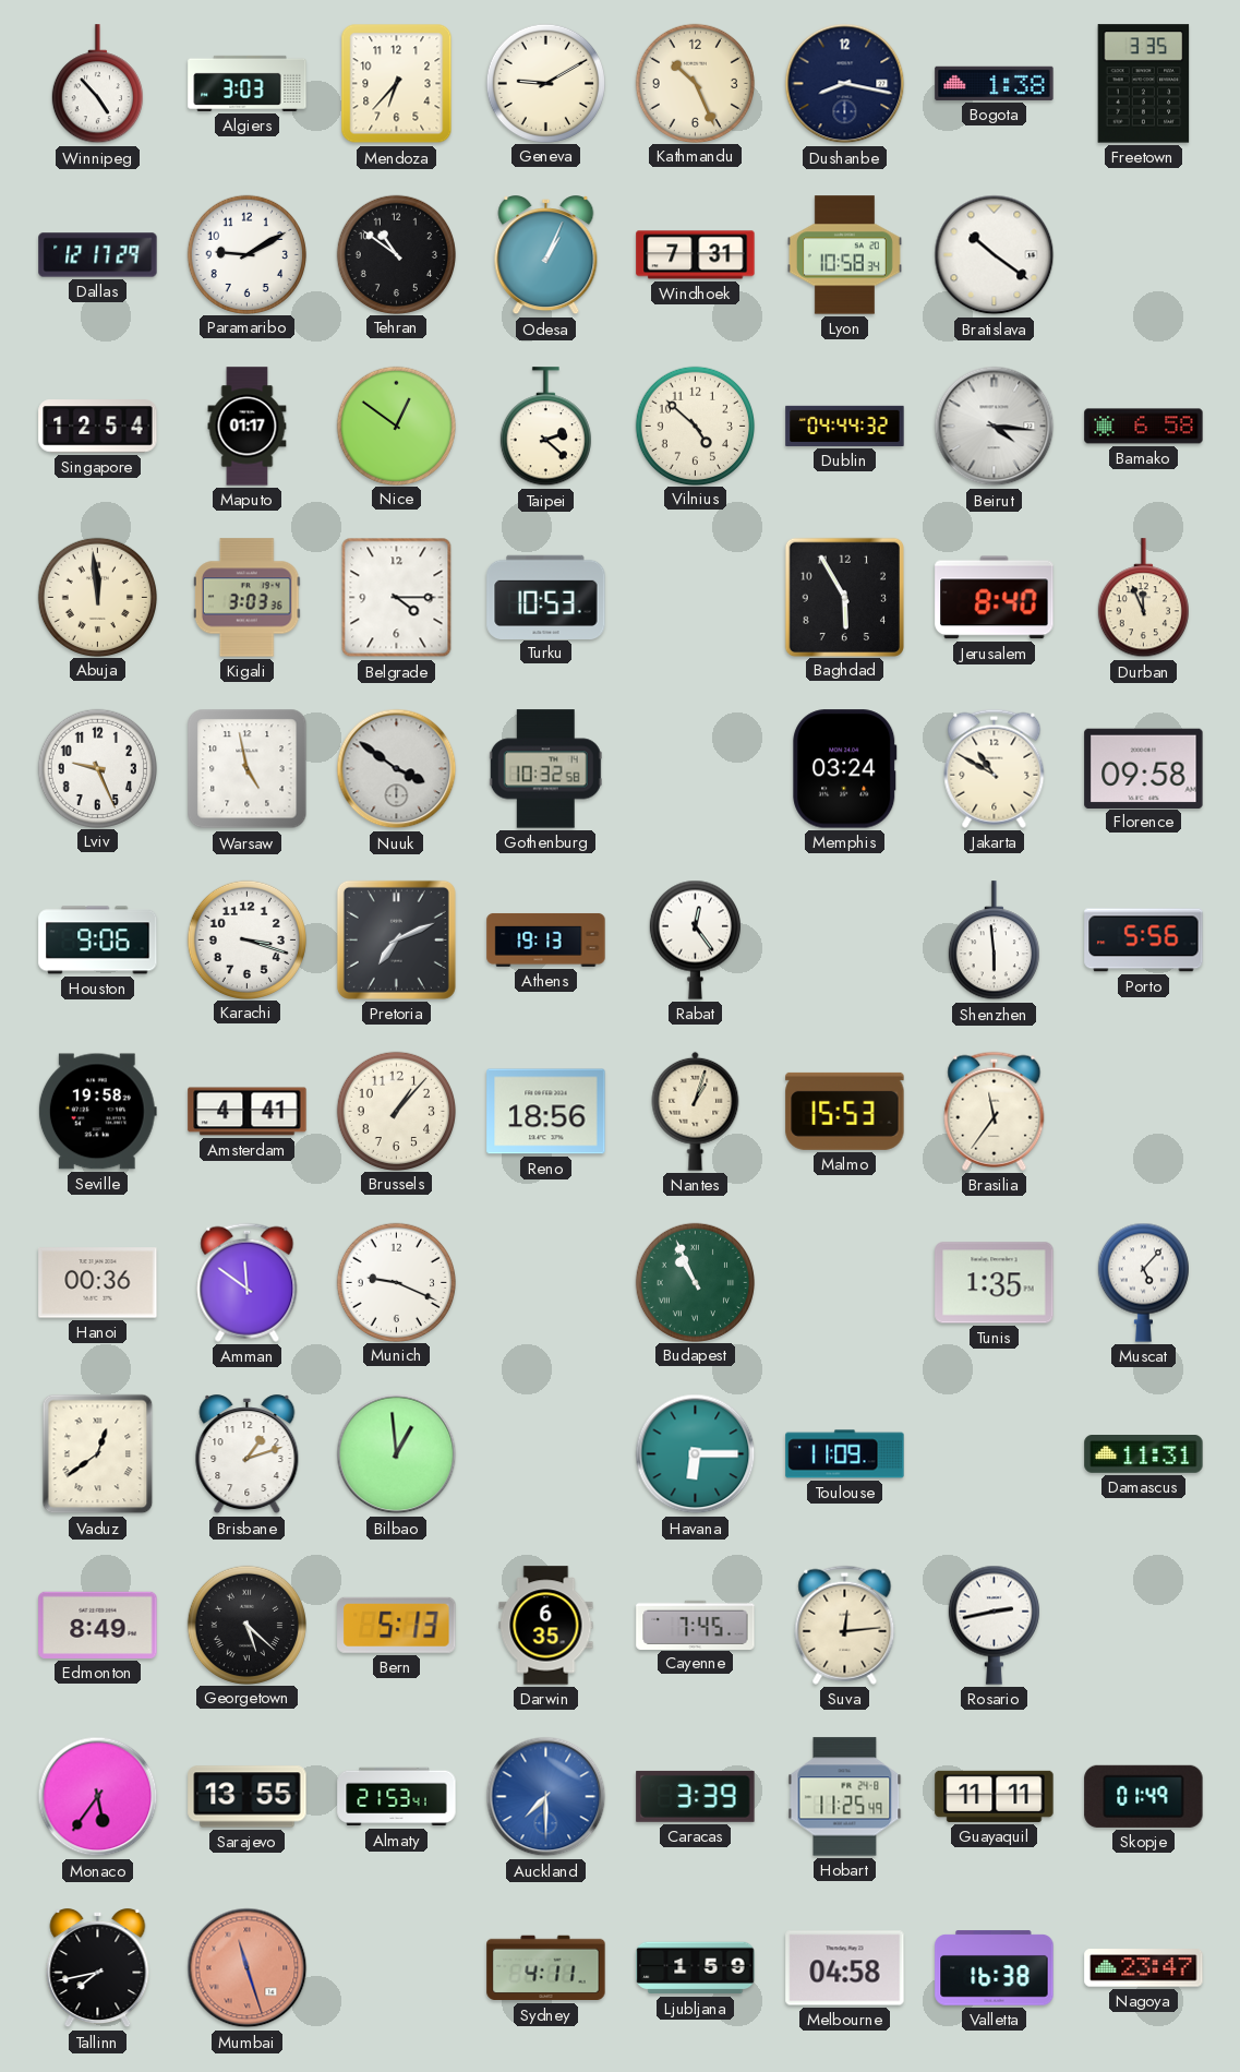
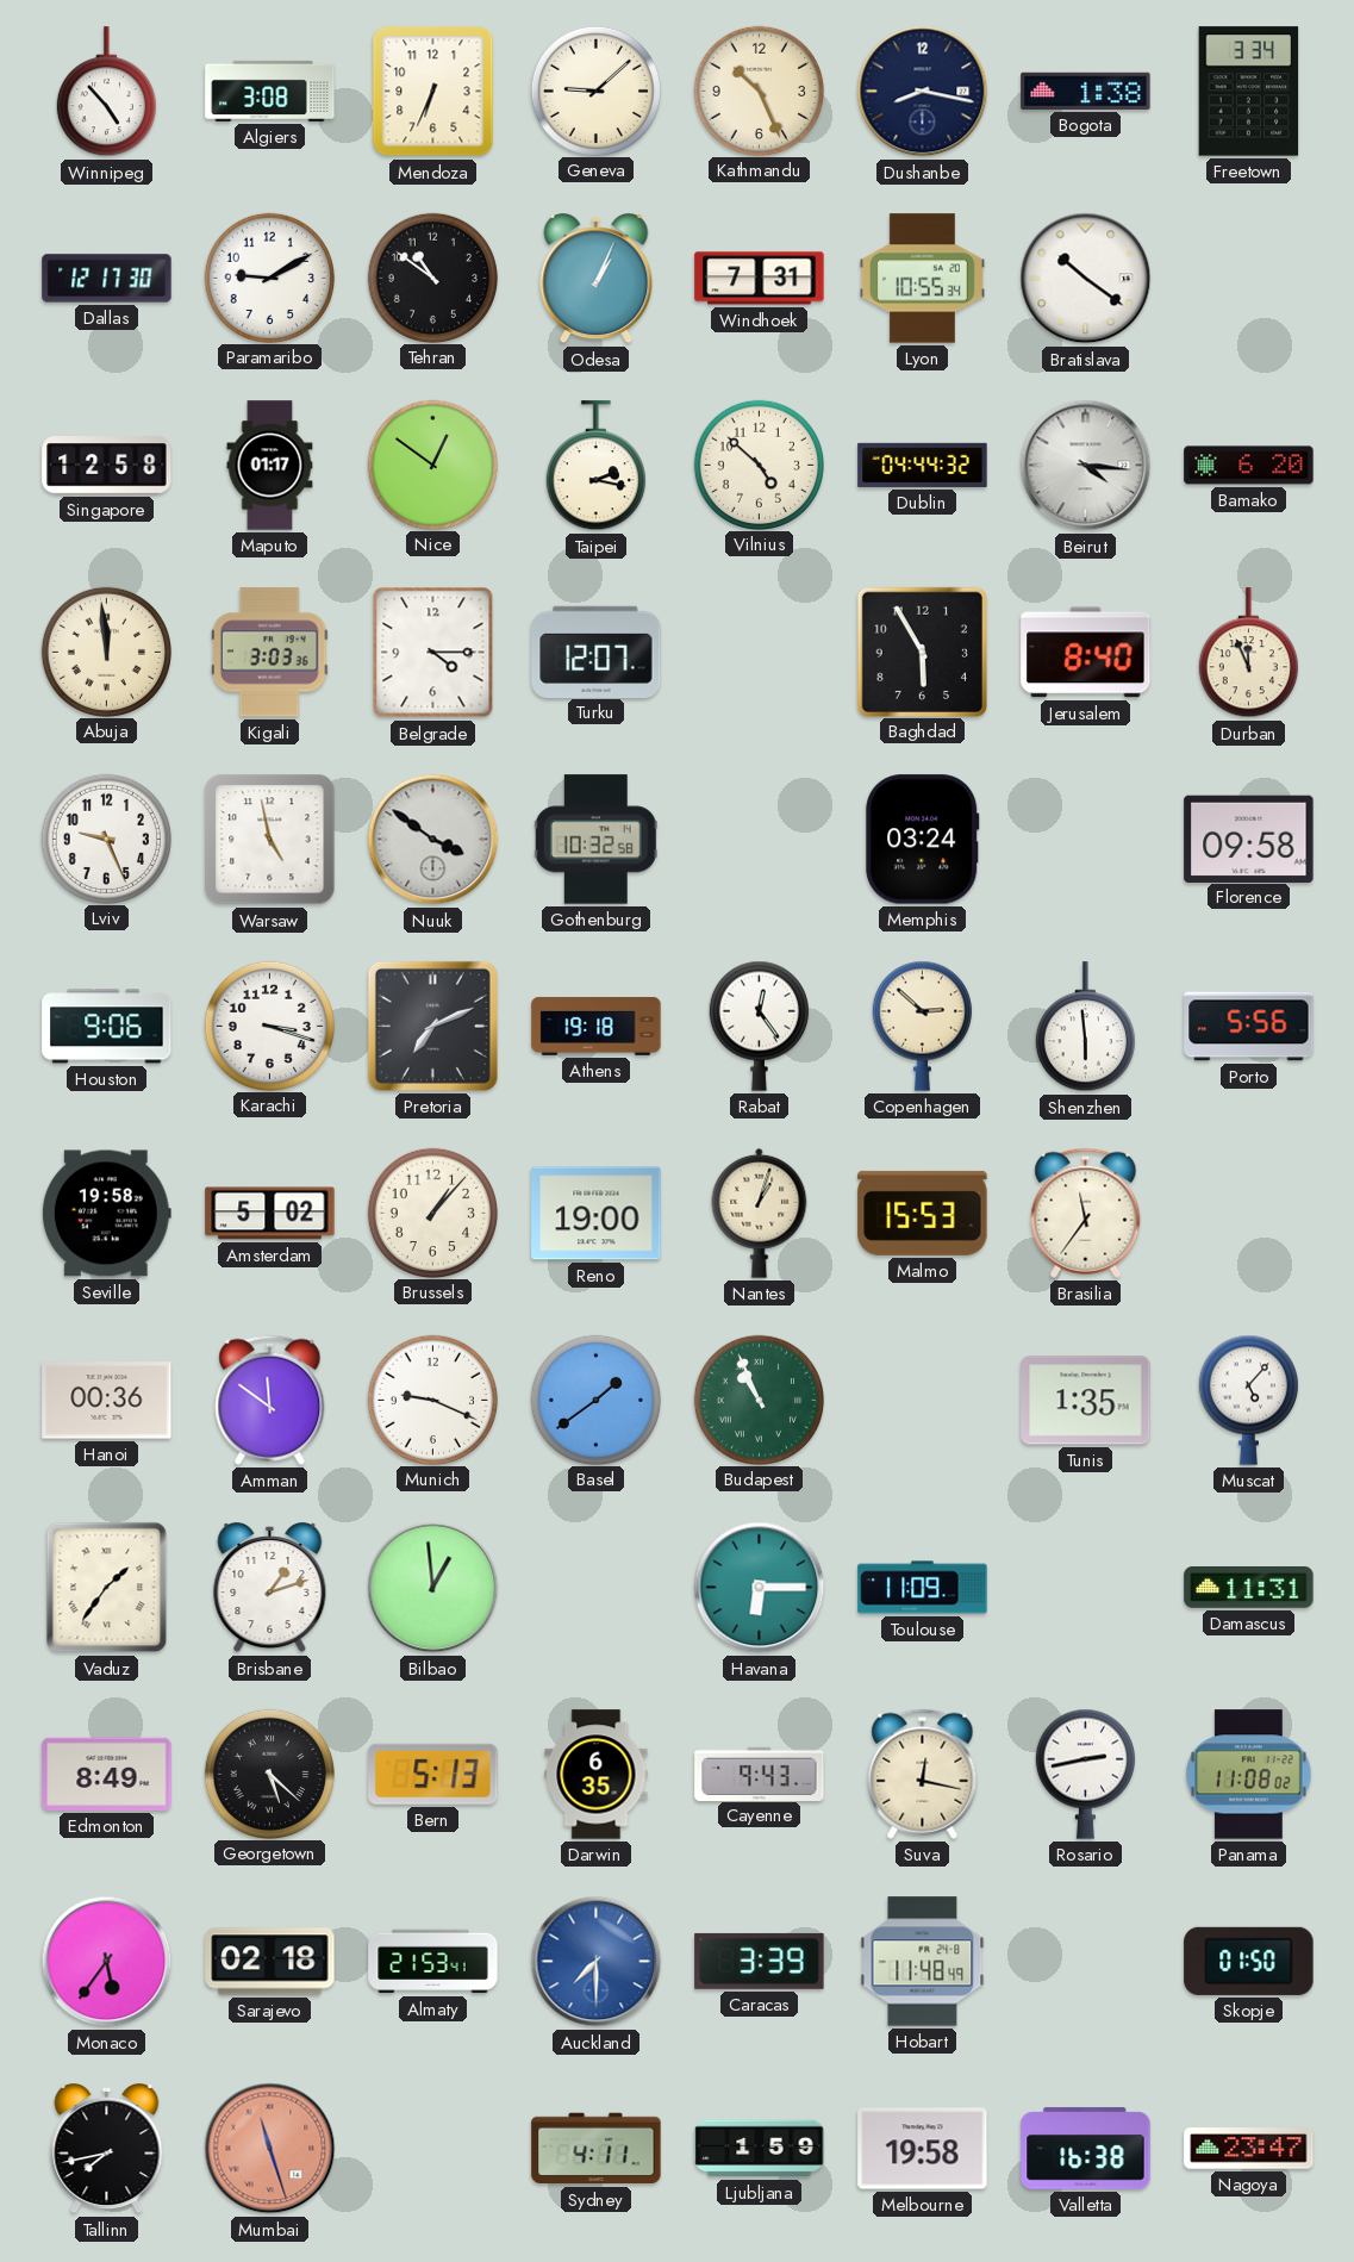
Algiers: 3:03 -> 3:08
Mendoza: 6:37 -> 6:34
Geneva: 9:10 -> 9:08
Freetown: 3:35 -> 3:34
Dallas: 12:17:29 -> 12:17:30
Lyon: 10:58 -> 10:55
Singapore: 12:54 -> 12:58
Taipei: 2:22 -> 2:17
Bamako: 6:58 -> 6:20
Turku: 10:53 -> 12:07
Jakarta: 10:50 -> none
Athens: 19:13 -> 19:18
Copenhagen: none -> 2:52
Amsterdam: 4:41 -> 5:02
Reno: 18:56 -> 19:00
Basel: none -> 1:39
Vaduz: 12:39 -> 1:36
Cayenne: 7:45 -> 9:43
Suva: 12:14 -> 12:17
Panama: none -> 11:08
Sarajevo: 13:55 -> 02:18
Hobart: 11:25 -> 11:48
Guayaquil: 11:11 -> none
Skopje: 01:49 -> 01:50
Melbourne: 04:58 -> 19:58
